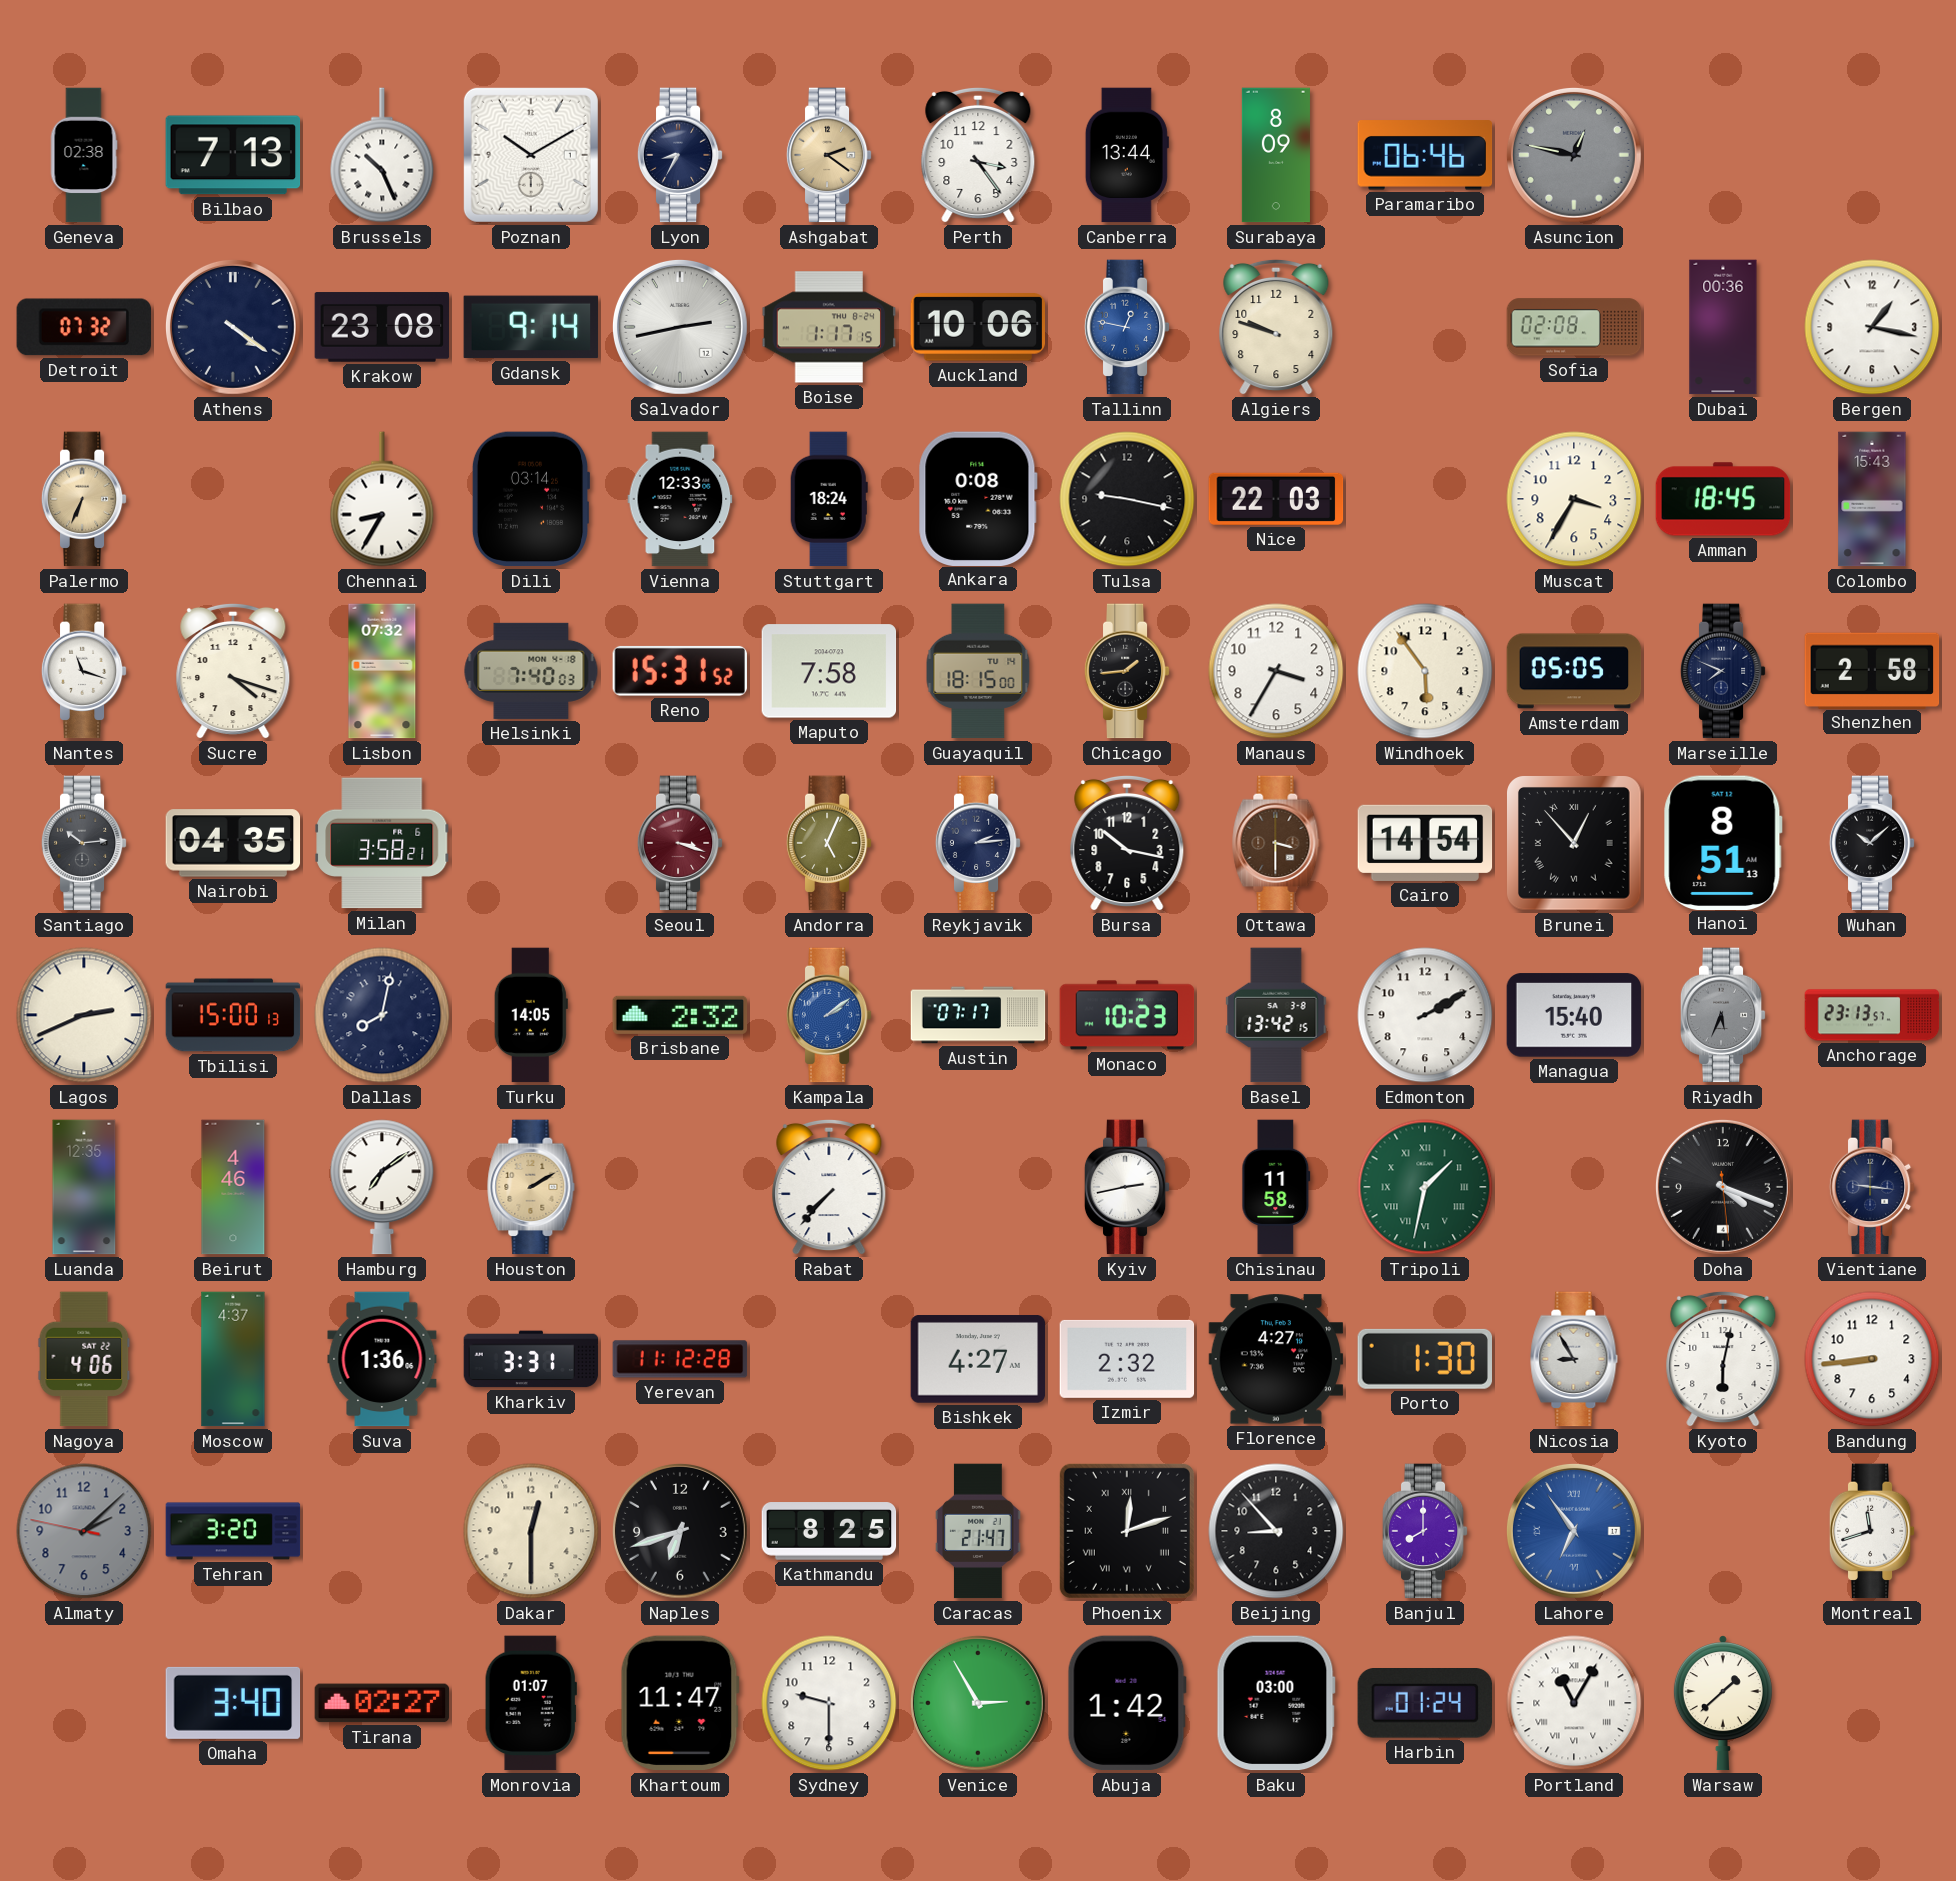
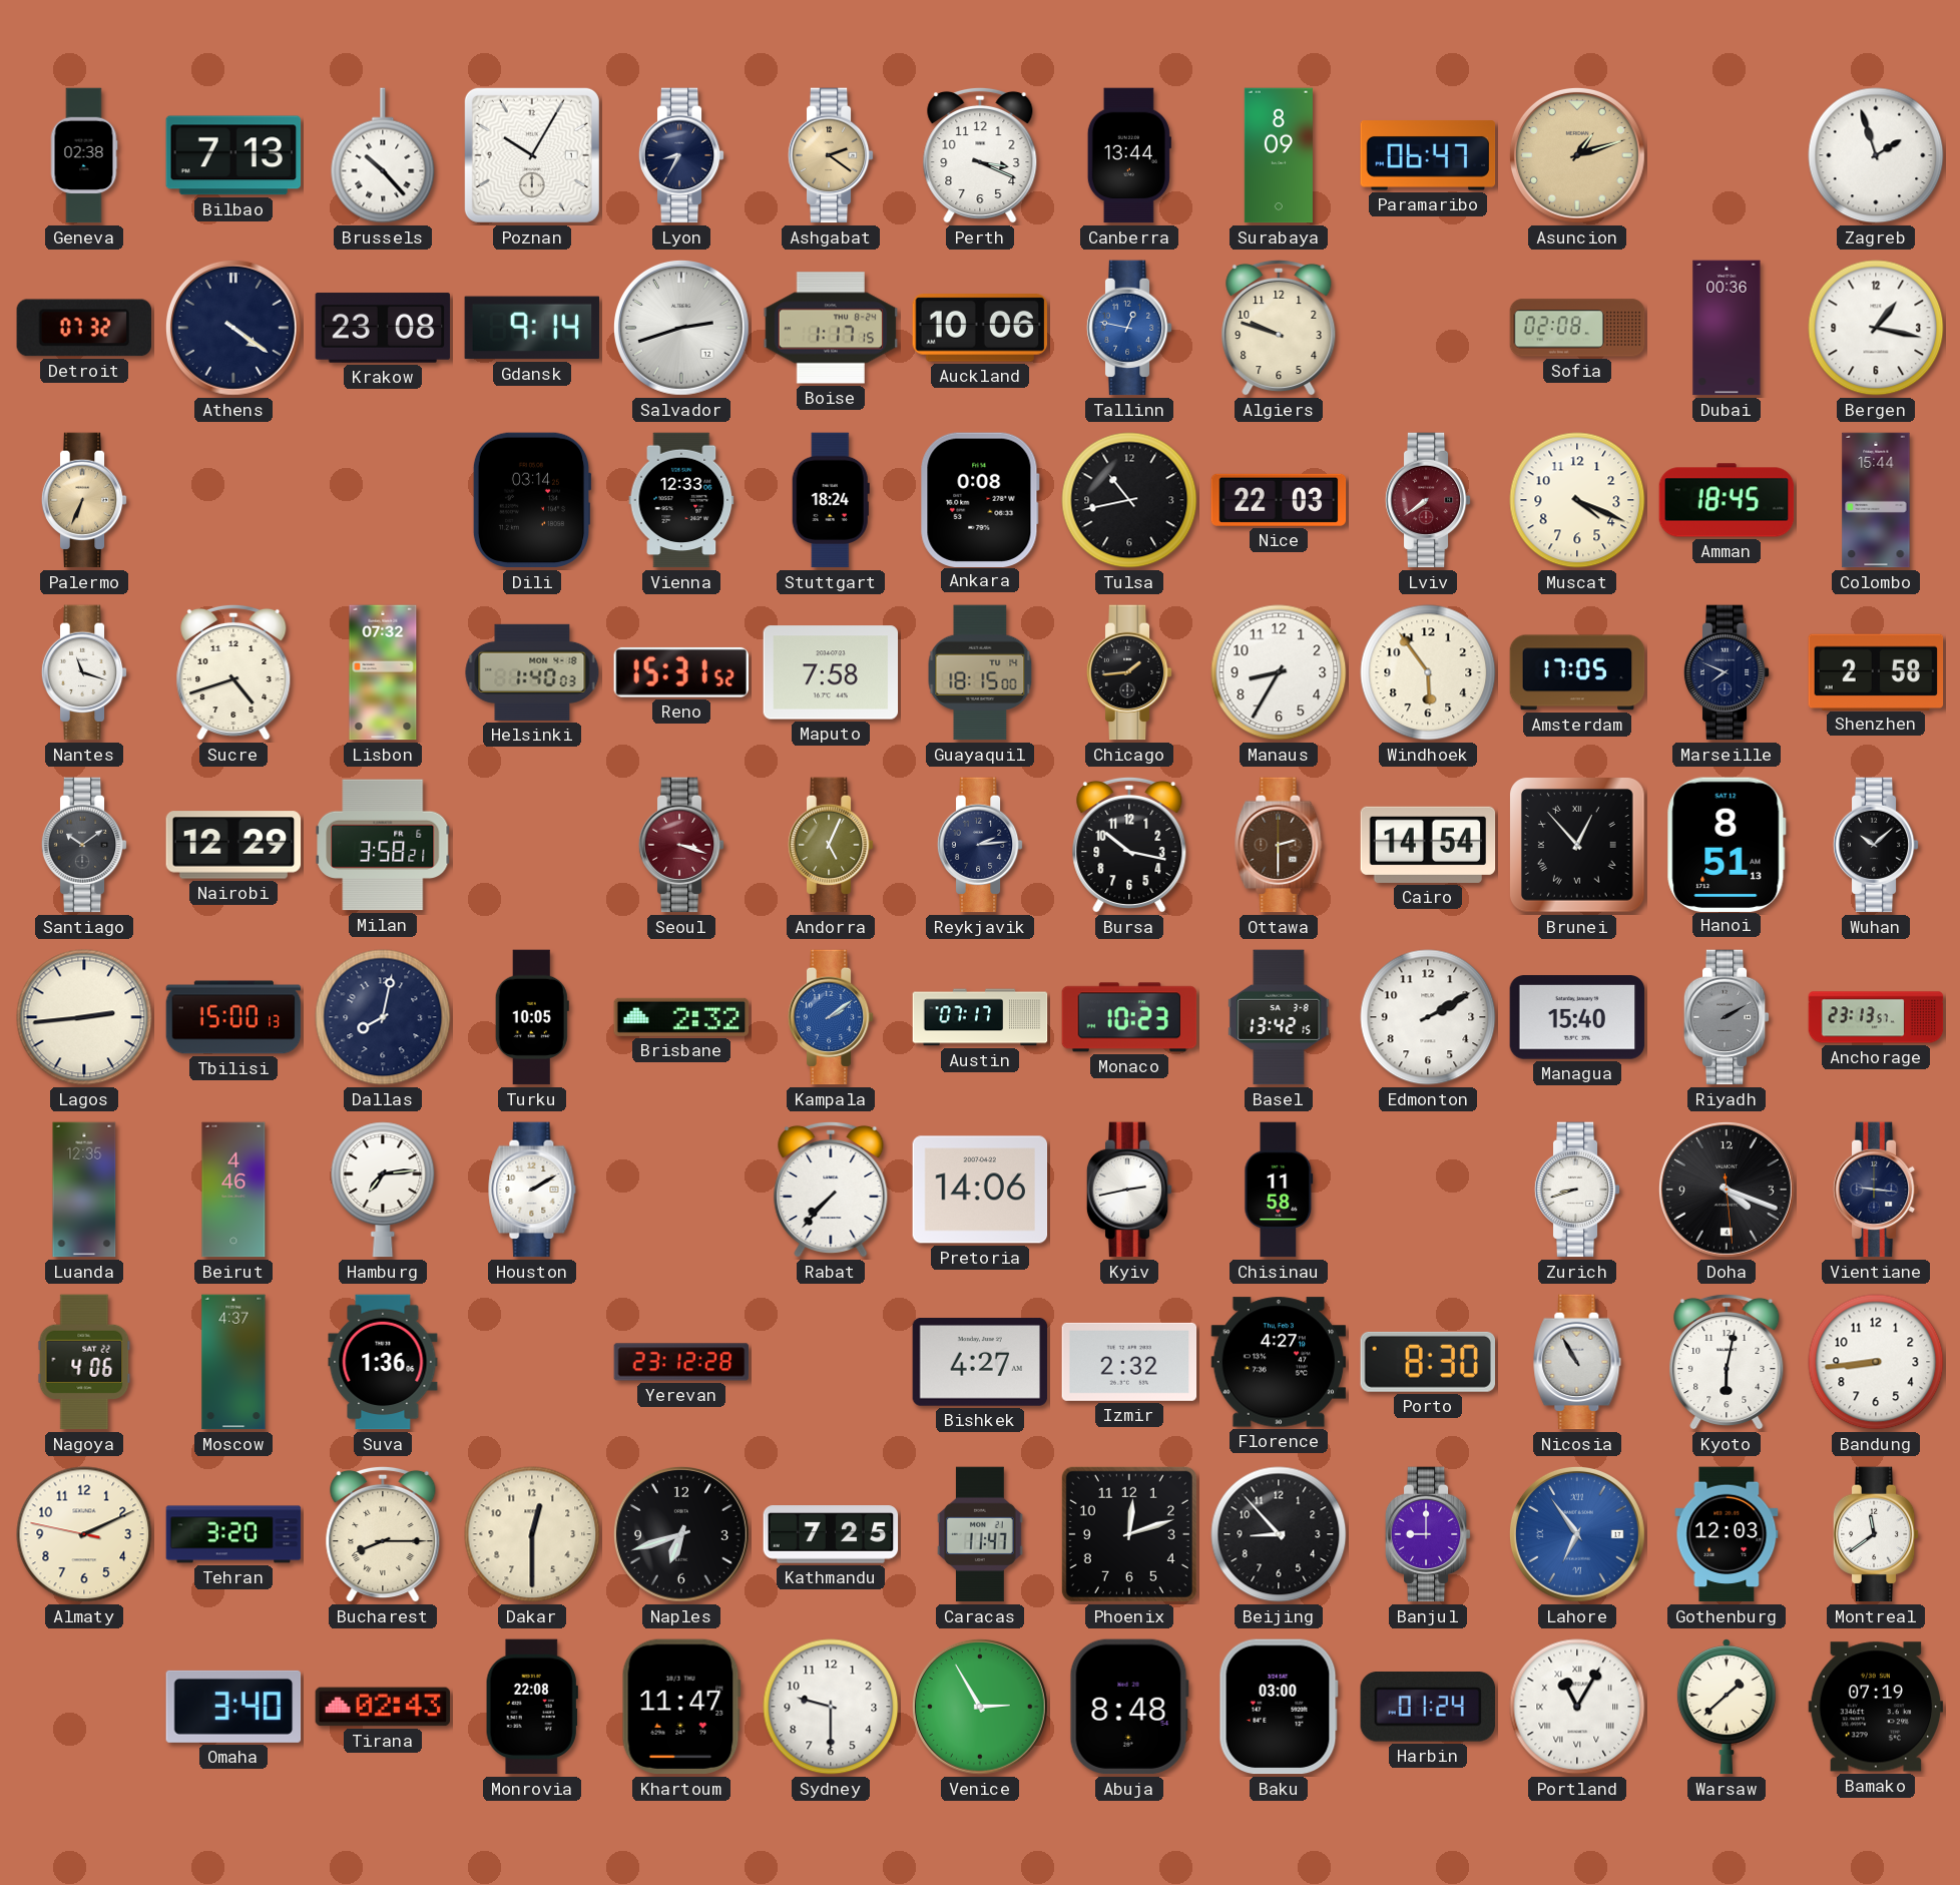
Brussels: 10:26 -> 10:23
Poznan: 10:10 -> 10:05
Perth: 3:24 -> 3:19
Paramaribo: 06:46 -> 06:47
Asuncion: 12:47 -> 1:12
Asuncion dial: grey -> champagne
Zagreb: none -> 1:57
Salvador: 2:43 -> 2:42
Chennai: 8:35 -> none
Tulsa: 9:17 -> 10:43
Lviv: none -> 7:39
Muscat: 3:35 -> 4:19
Colombo: 15:43 -> 15:44
Sucre: 4:18 -> 4:42
Helsinki: 7:40 -> 1:40
Manaus: 3:35 -> 8:35
Amsterdam: 05:05 -> 17:05
Santiago: 10:14 -> 10:09
Nairobi: 04:35 -> 12:29
Ottawa: 3:30 -> 2:30
Lagos: 2:41 -> 2:44
Turku: 14:05 -> 10:05
Riyadh: 5:34 -> 2:10
Hamburg: 7:09 -> 7:14
Houston dial: champagne -> white
Pretoria: none -> 14:06
Tripoli: 1:32 -> none
Zurich: none -> 8:42
Kharkiv: 3:31 -> none
Yerevan: 11:12 -> 23:12
Porto: 1:30 -> 8:30
Nicosia: 8:55 -> 10:55
Almaty: 2:07 -> 2:10
Almaty dial: grey -> cream
Bucharest: none -> 8:15
Kathmandu: 8:25 -> 7:25
Caracas: 21:47 -> 11:47
Phoenix numerals: Roman -> Arabic
Banjul: 8:00 -> 9:00
Gothenburg: none -> 12:03
Montreal: 11:42 -> 11:39
Tirana: 02:27 -> 02:43
Monrovia: 01:07 -> 22:08
Abuja: 1:42 -> 8:48
Bamako: none -> 07:19
